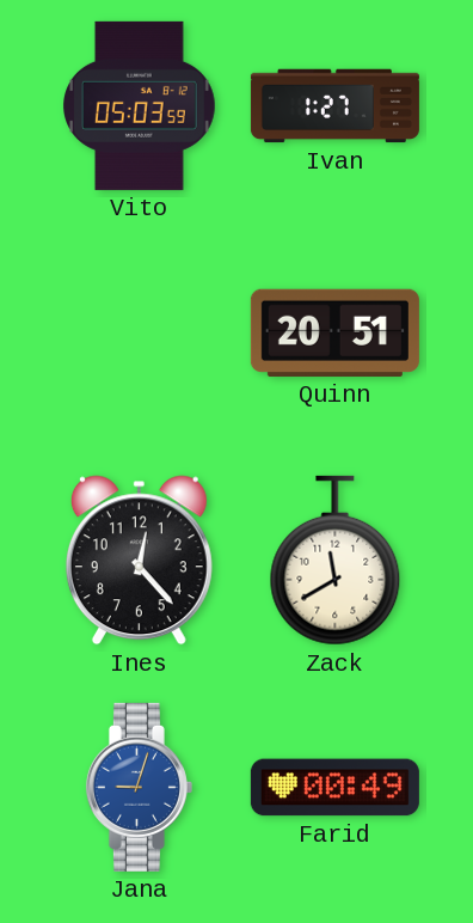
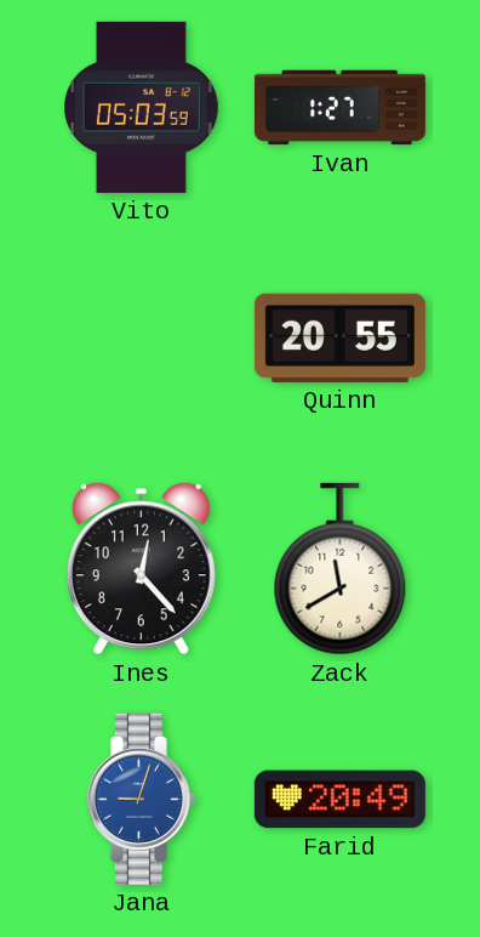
Quinn: 20:51 -> 20:55
Farid: 00:49 -> 20:49
